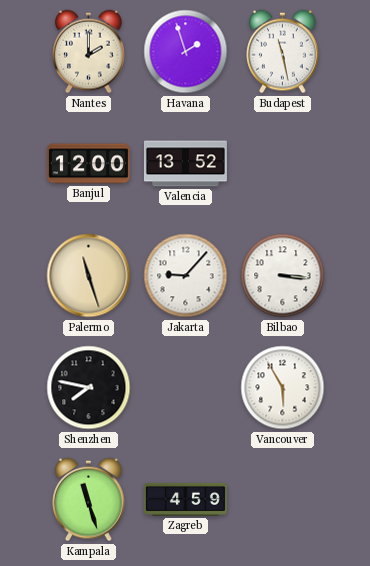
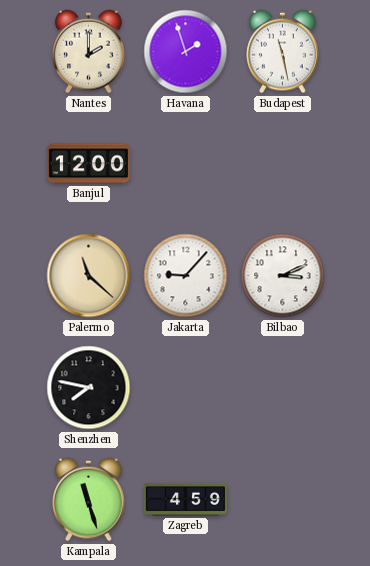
Valencia: 13:52 -> none
Palermo: 11:27 -> 11:22
Bilbao: 3:16 -> 3:11
Vancouver: 5:55 -> none
